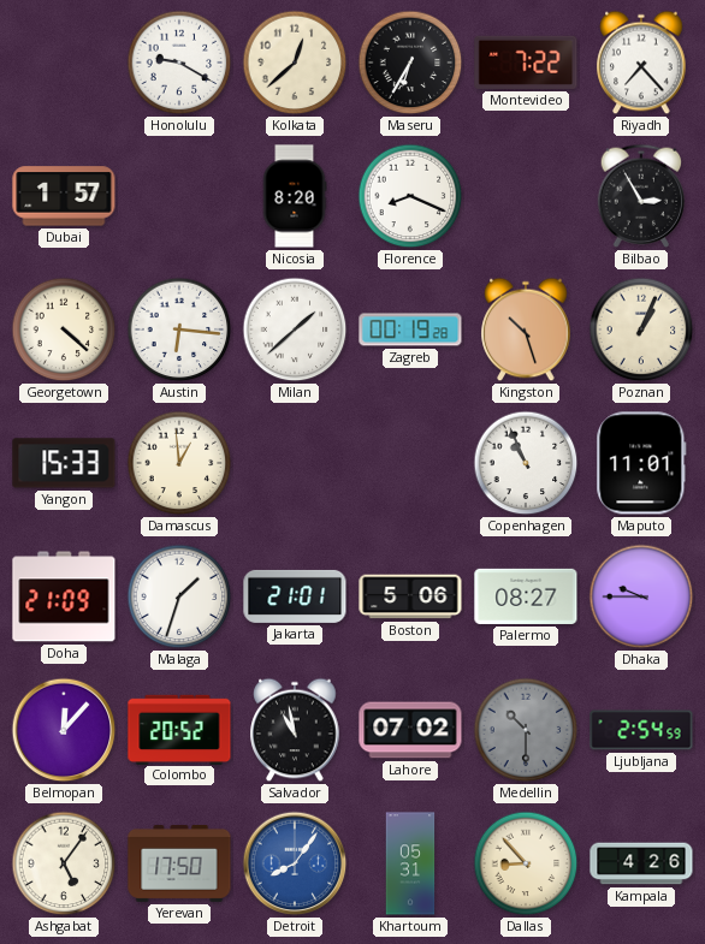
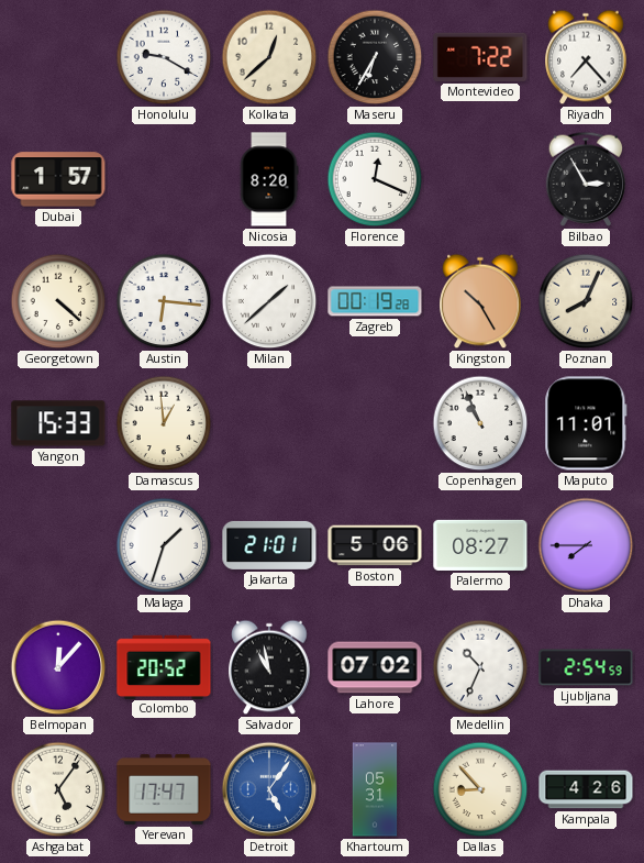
Florence: 8:19 -> 12:19
Kingston: 10:27 -> 10:25
Poznan: 1:04 -> 8:04
Doha: 21:09 -> none
Dhaka: 9:45 -> 7:45
Medellin: 10:30 -> 10:34
Medellin dial: grey -> white
Yerevan: 17:50 -> 17:47
Detroit: 8:06 -> 5:06
